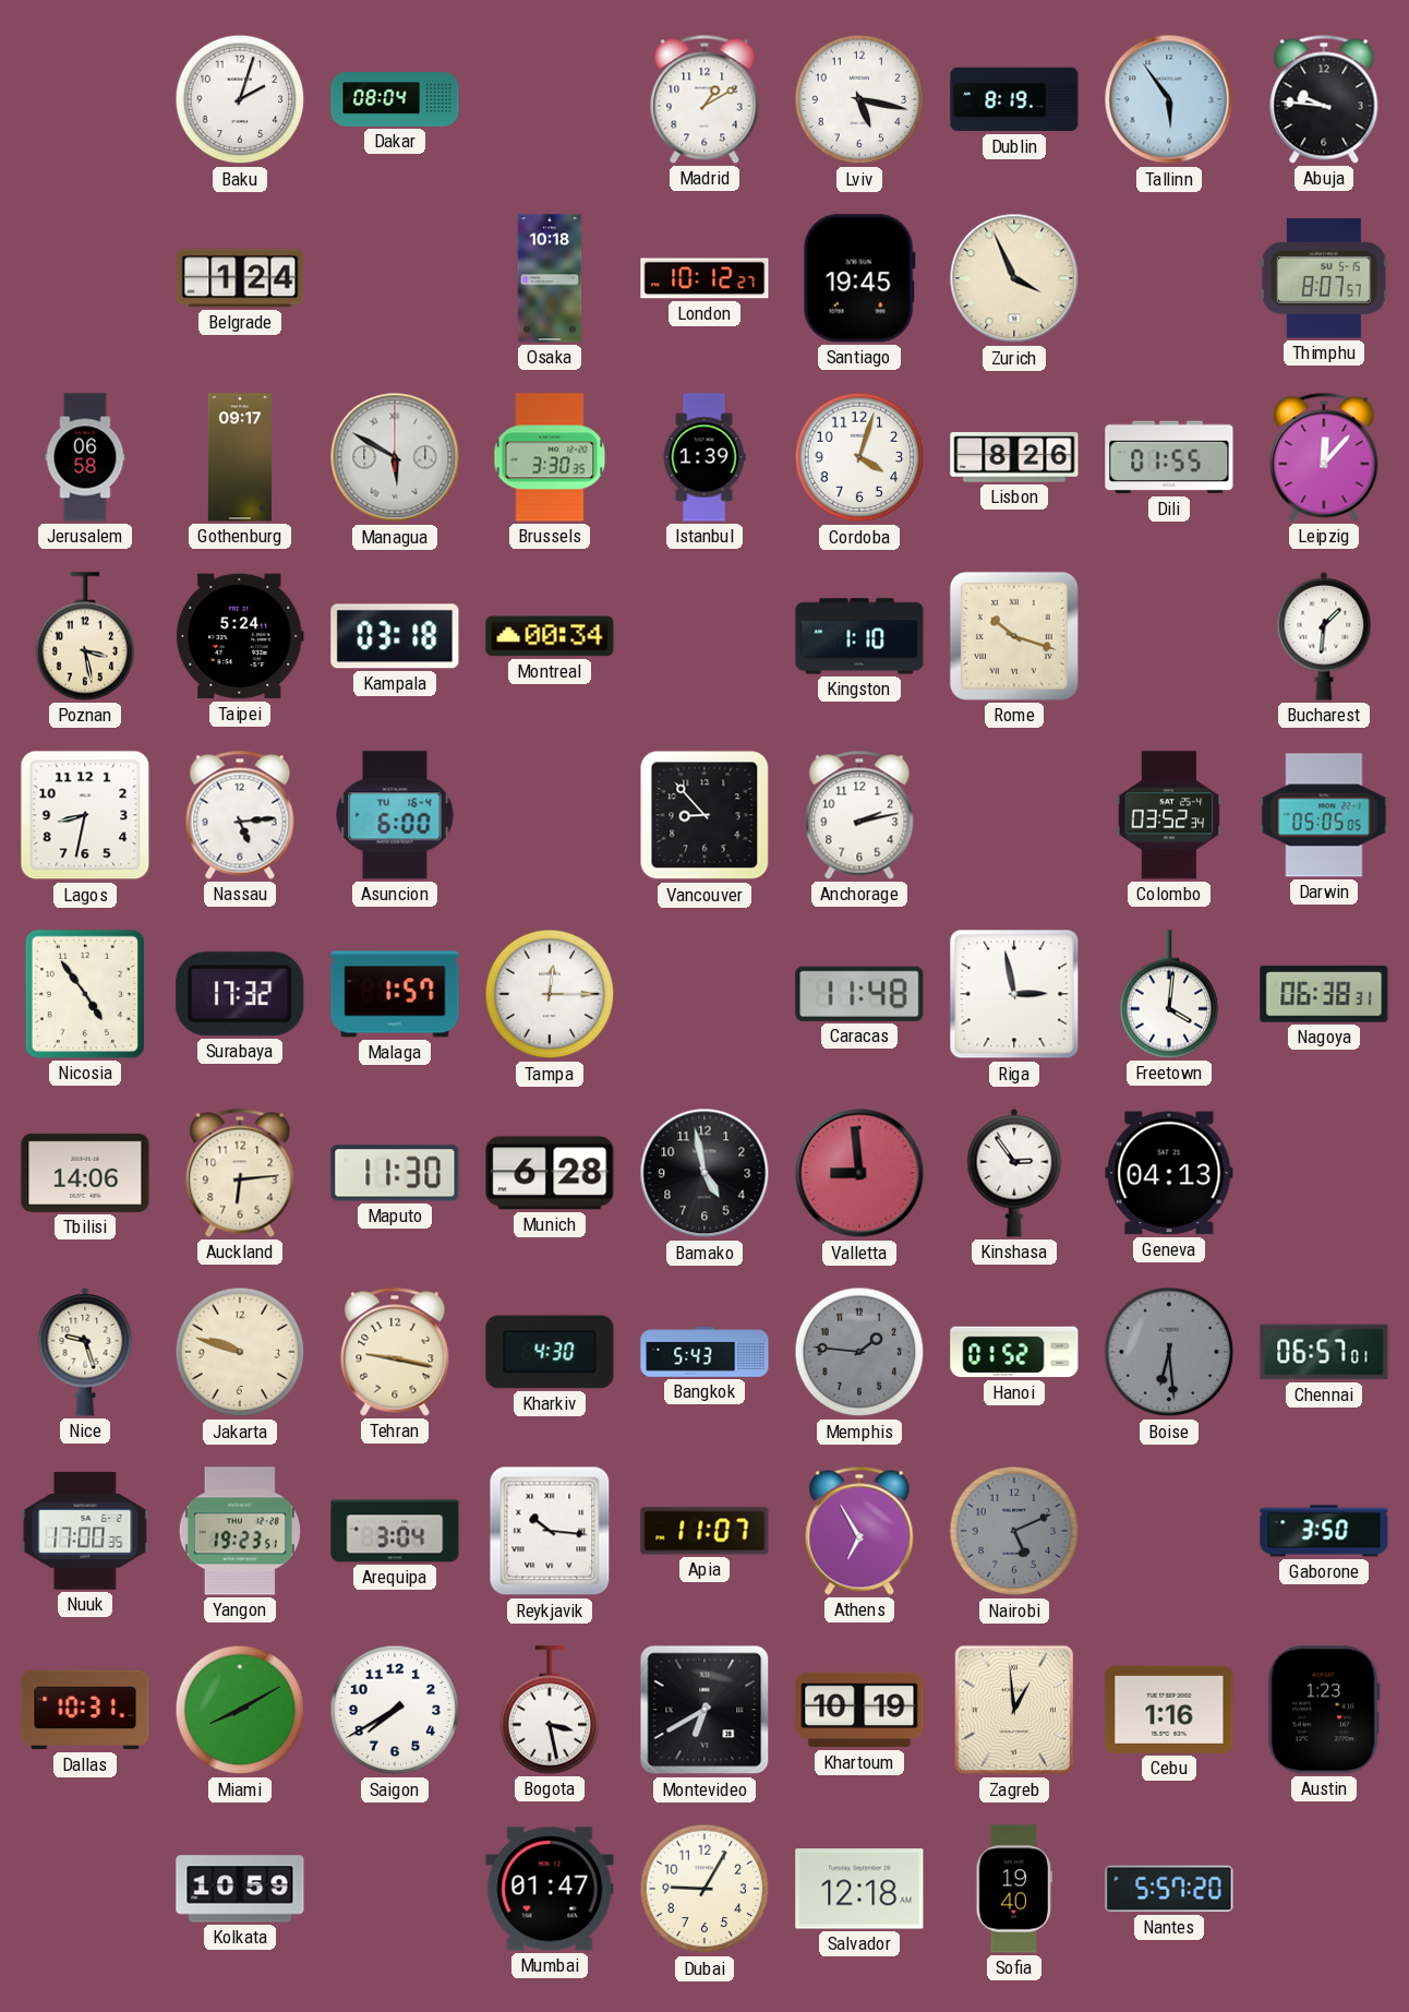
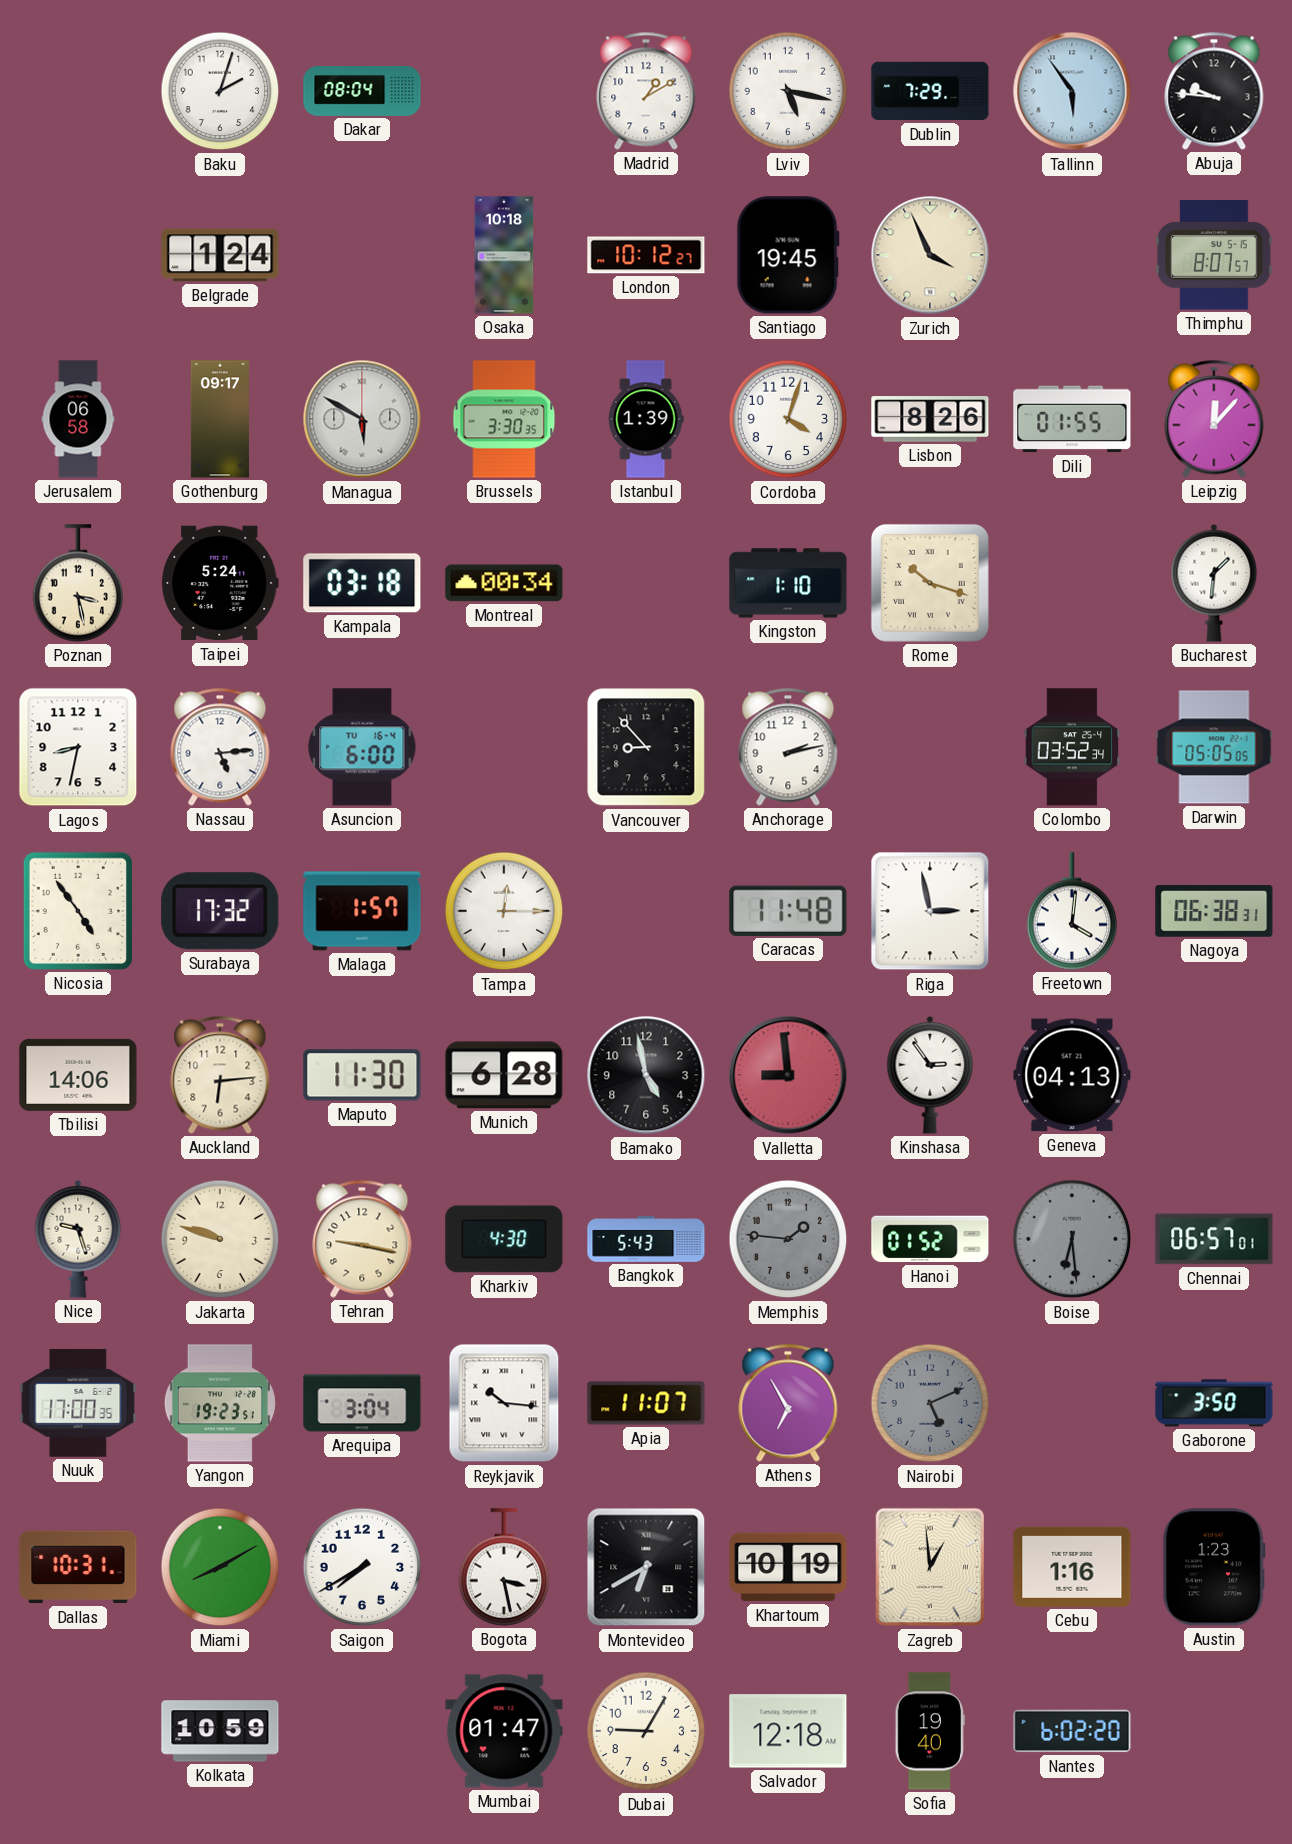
Dublin: 8:19 -> 7:29
Nantes: 5:57 -> 6:02
